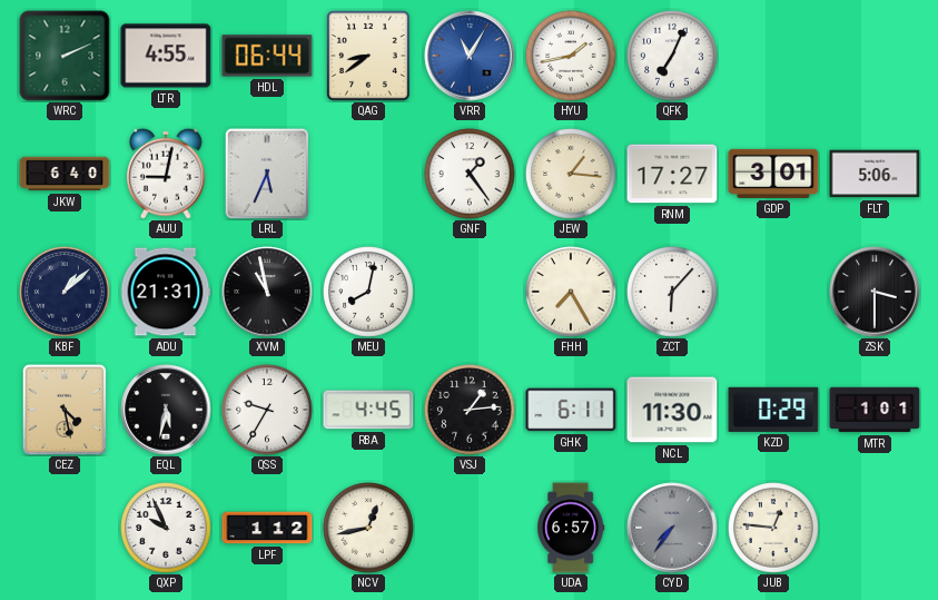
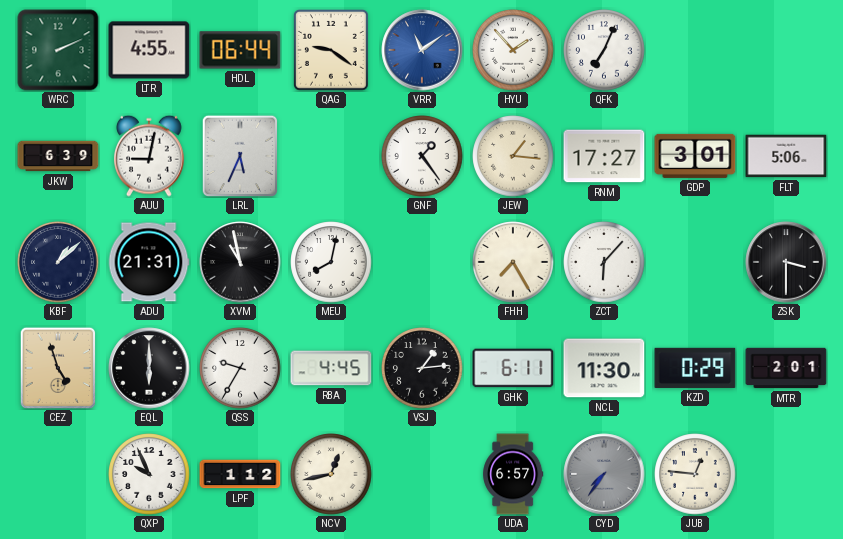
QAG: 8:39 -> 9:21
VRR: 11:05 -> 11:09
HYU: 1:43 -> 1:53
JKW: 6:40 -> 6:39
CEZ: 4:28 -> 4:57
EQL: 5:32 -> 6:00
MTR: 1:01 -> 2:01
